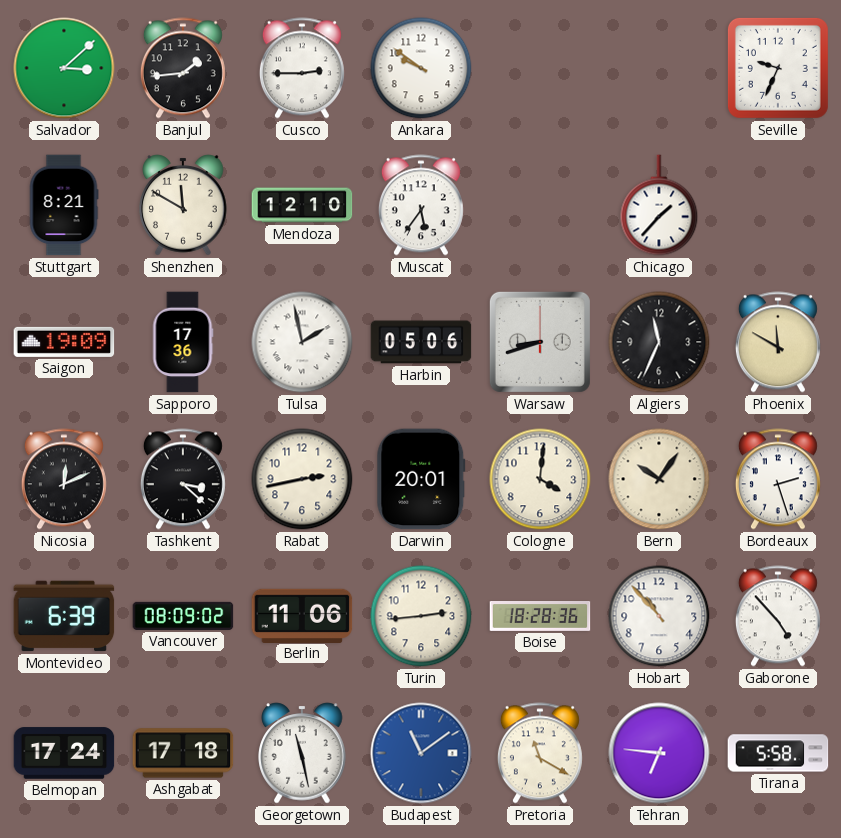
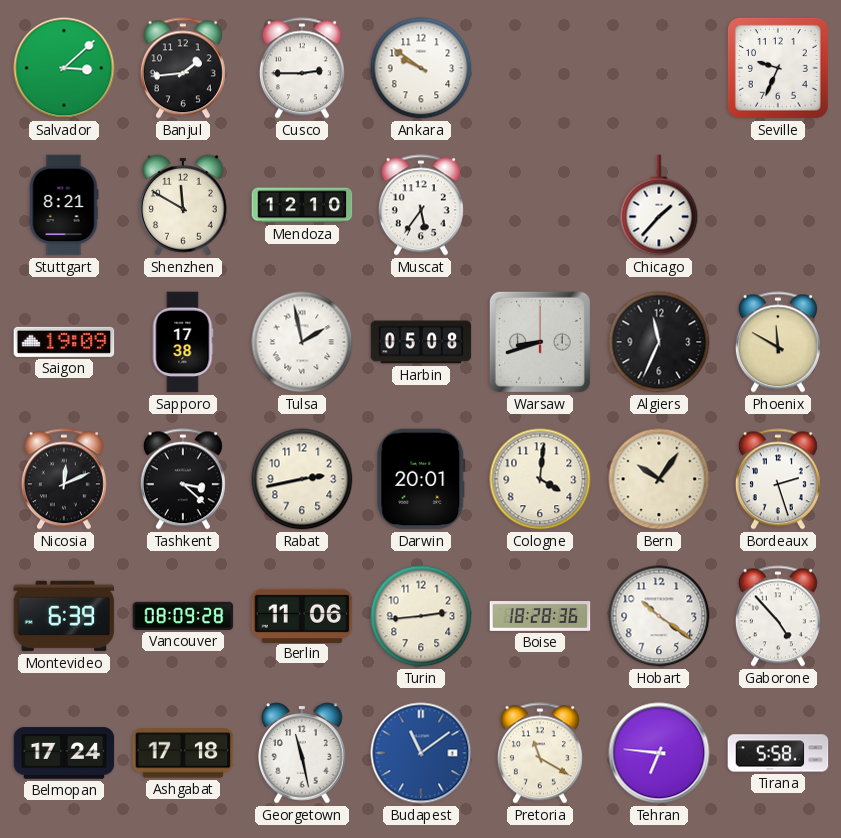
Sapporo: 17:36 -> 17:38
Harbin: 05:06 -> 05:08
Vancouver: 08:09:02 -> 08:09:28
Hobart: 10:53 -> 10:21
